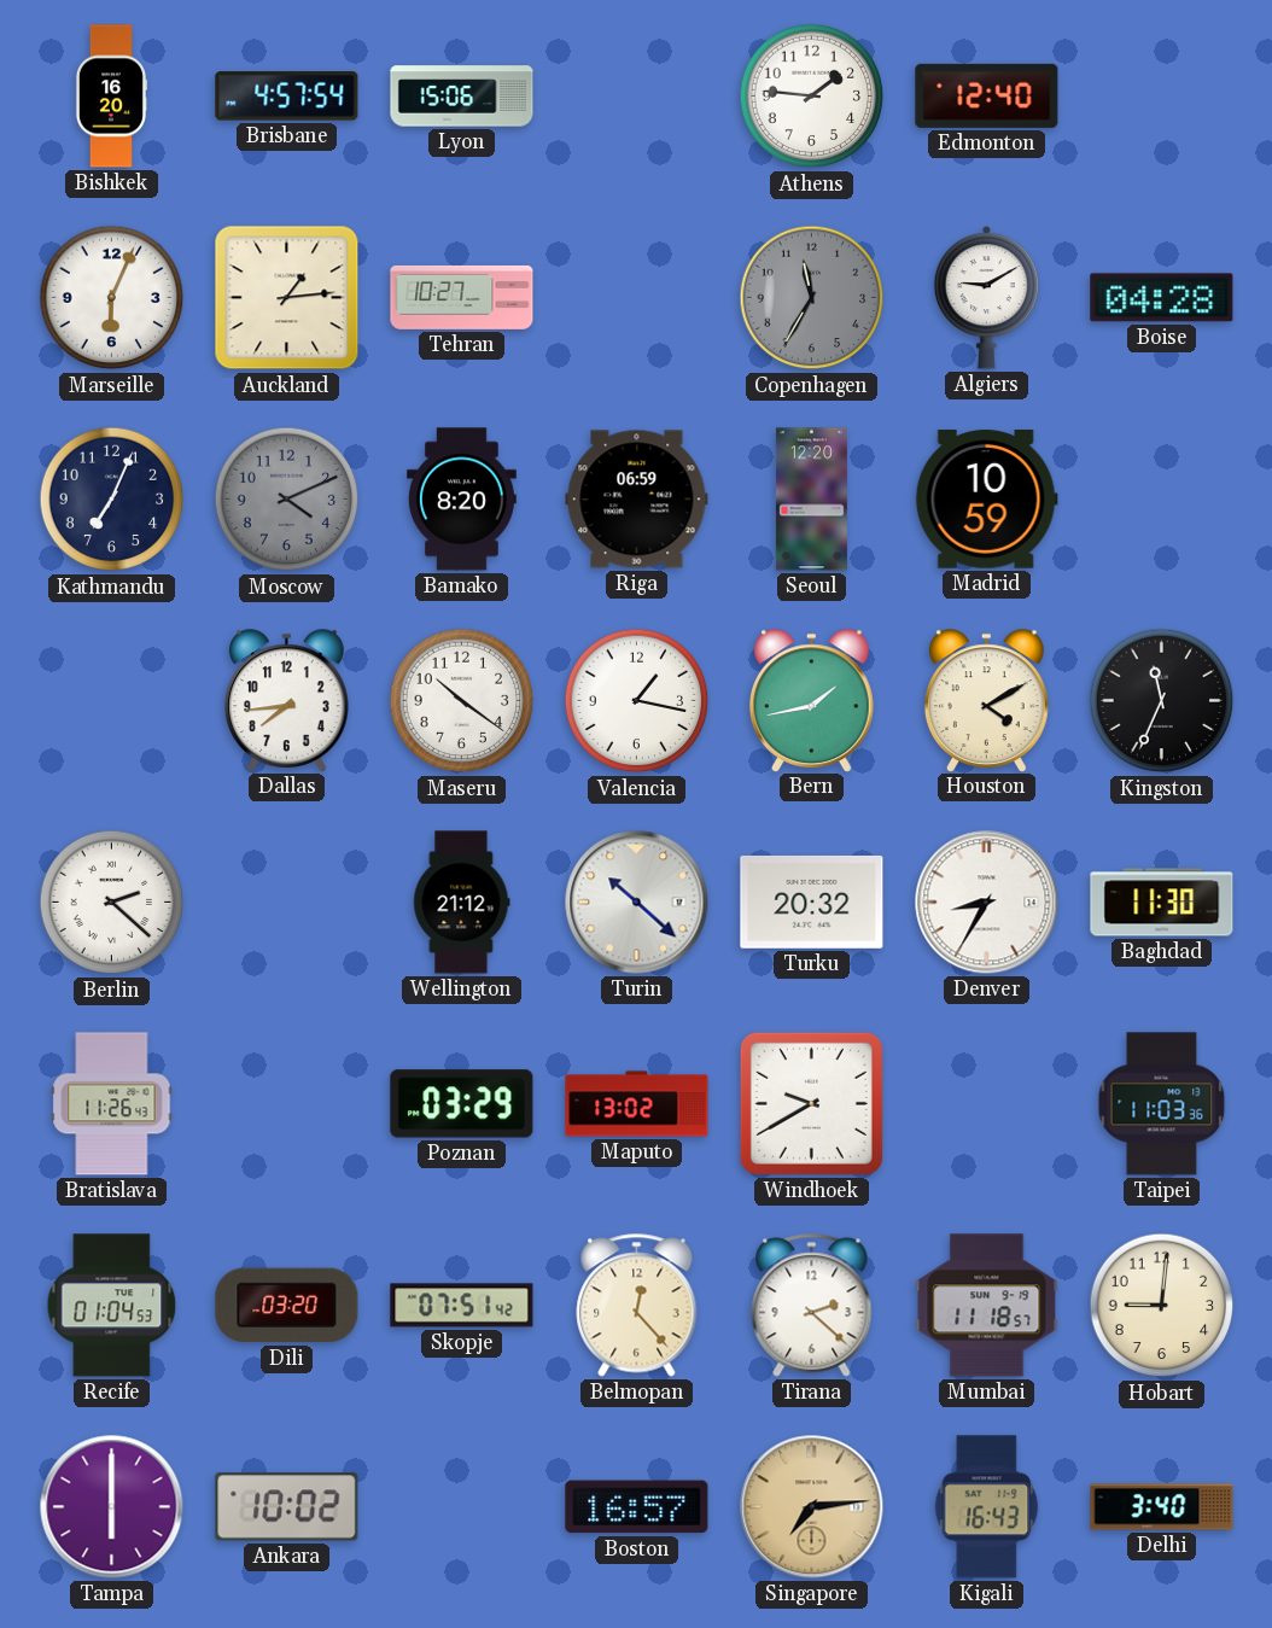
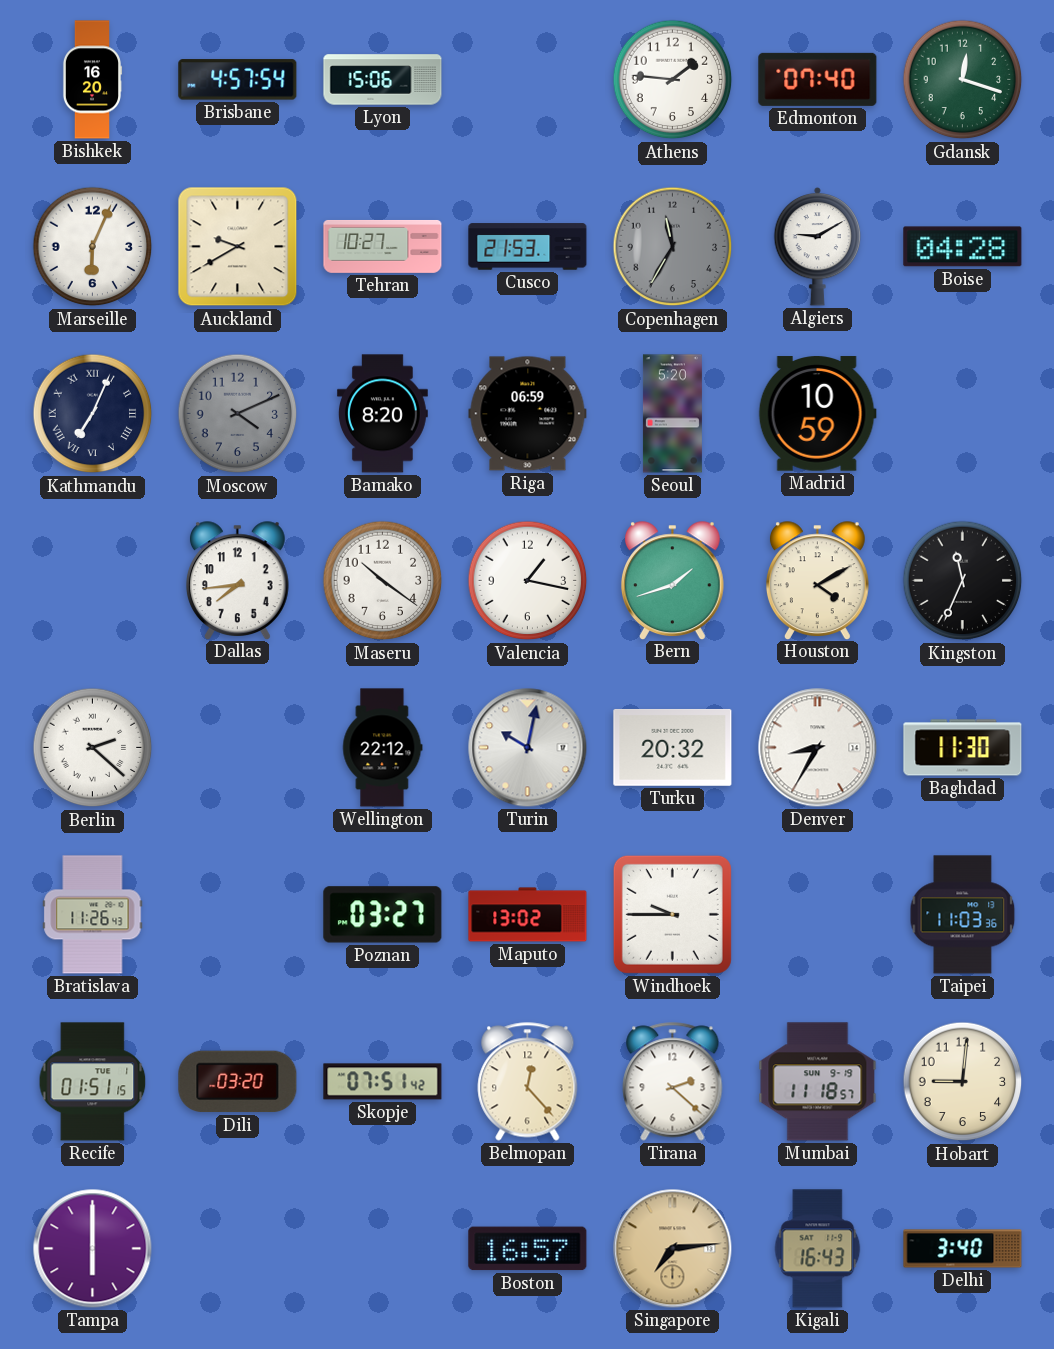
Edmonton: 12:40 -> 07:40
Gdansk: none -> 12:18
Auckland: 1:14 -> 9:40
Cusco: none -> 21:53
Kathmandu numerals: Arabic -> Roman
Seoul: 12:20 -> 5:20
Bern: 1:43 -> 1:42
Wellington: 21:12 -> 22:12
Turin: 10:22 -> 10:02
Poznan: 03:29 -> 03:27
Windhoek: 9:40 -> 9:45
Recife: 01:04 -> 01:51
Ankara: 10:02 -> none
